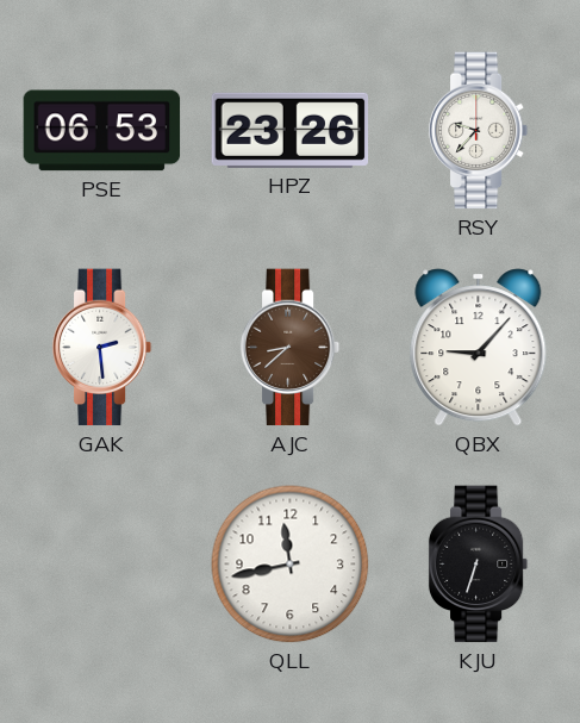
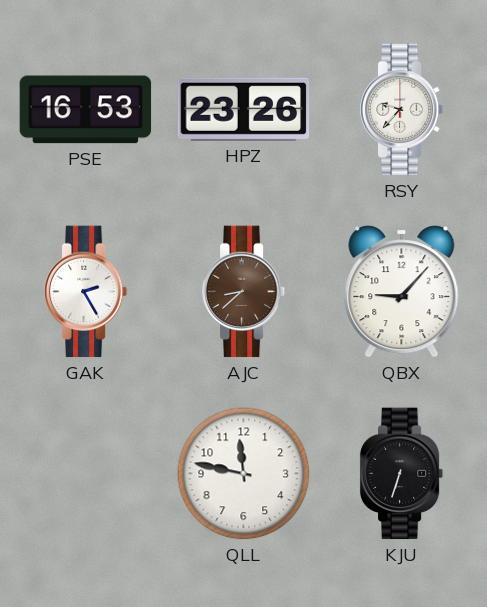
PSE: 06:53 -> 16:53
GAK: 2:29 -> 2:25
QLL: 11:43 -> 11:47
